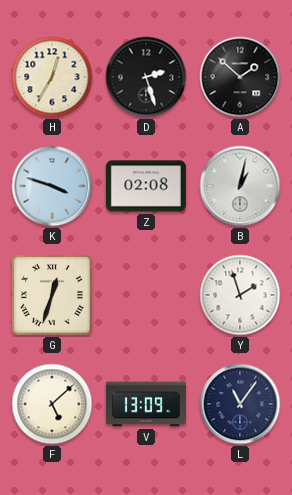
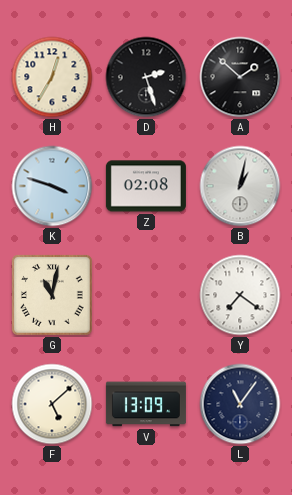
G: 12:33 -> 11:02
Y: 1:57 -> 7:21
